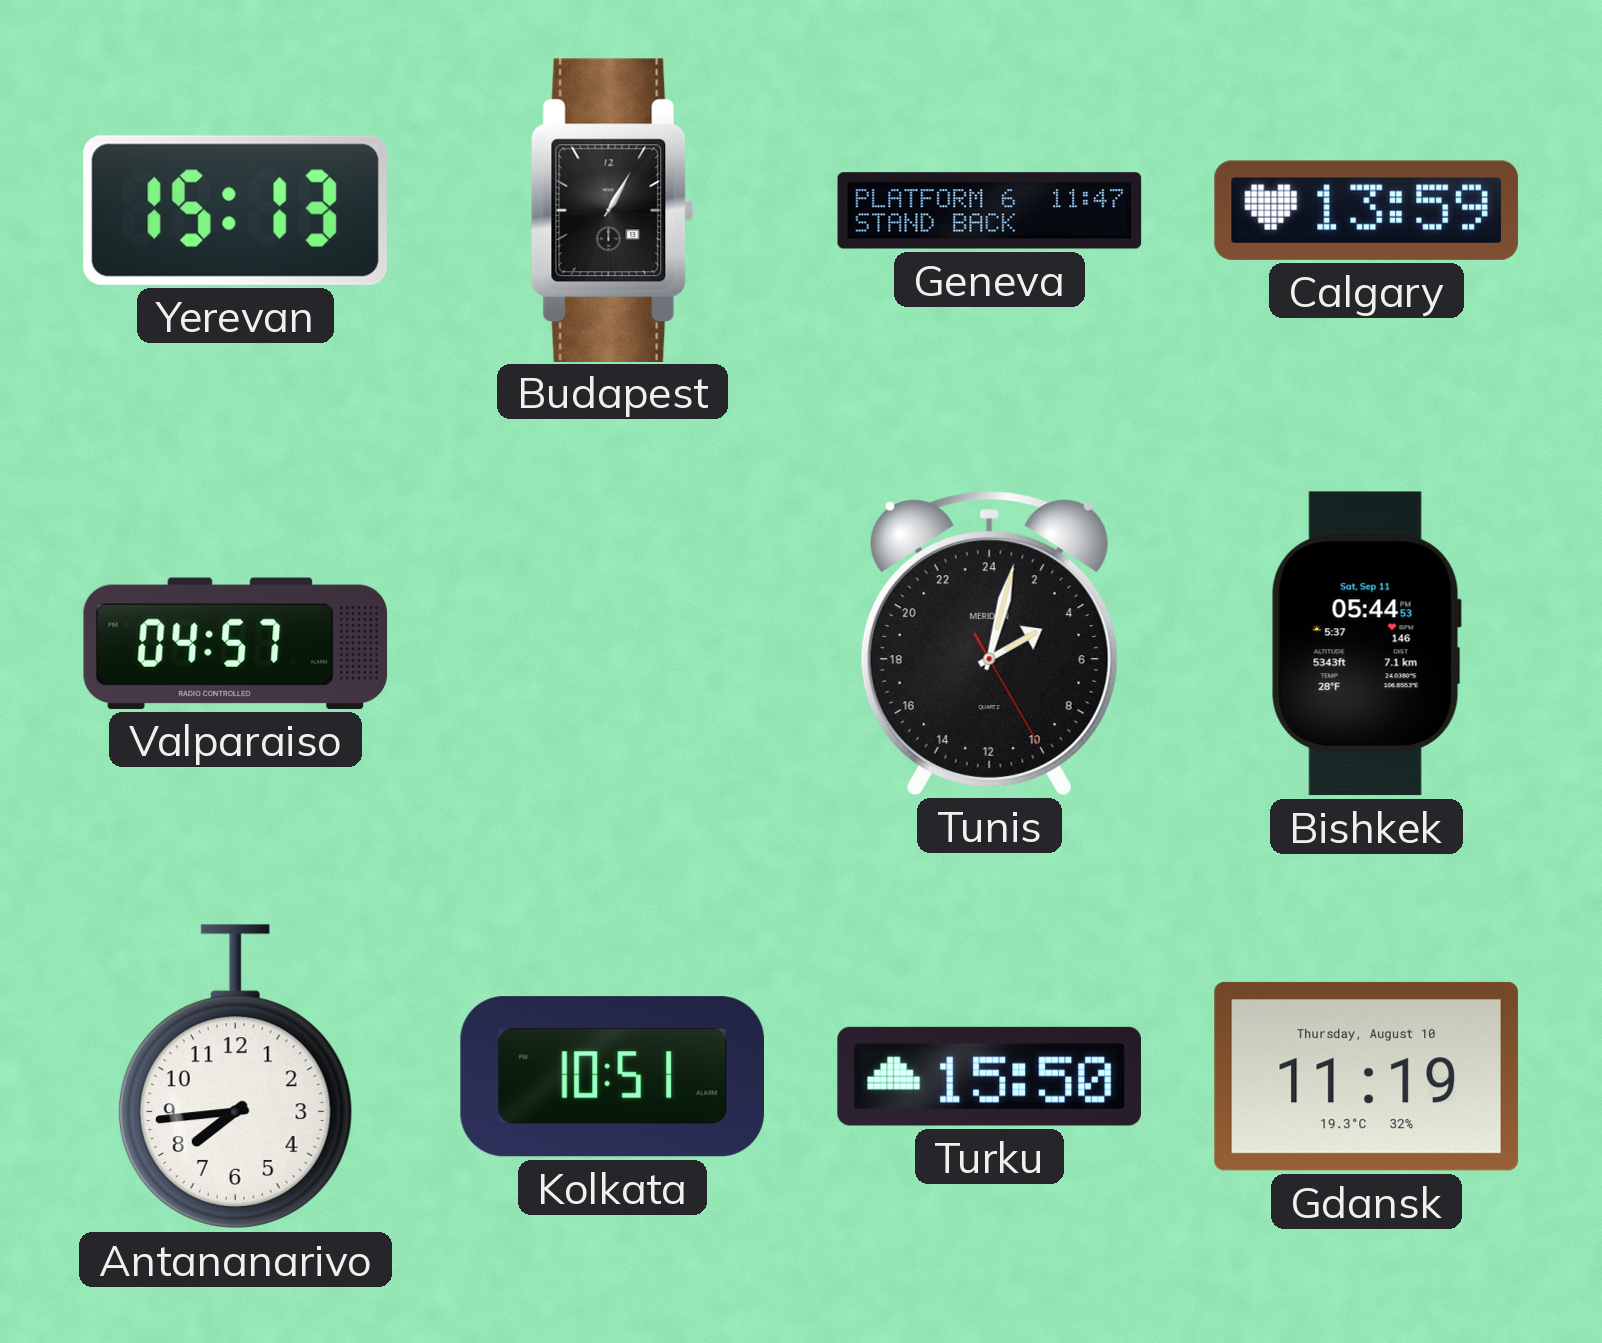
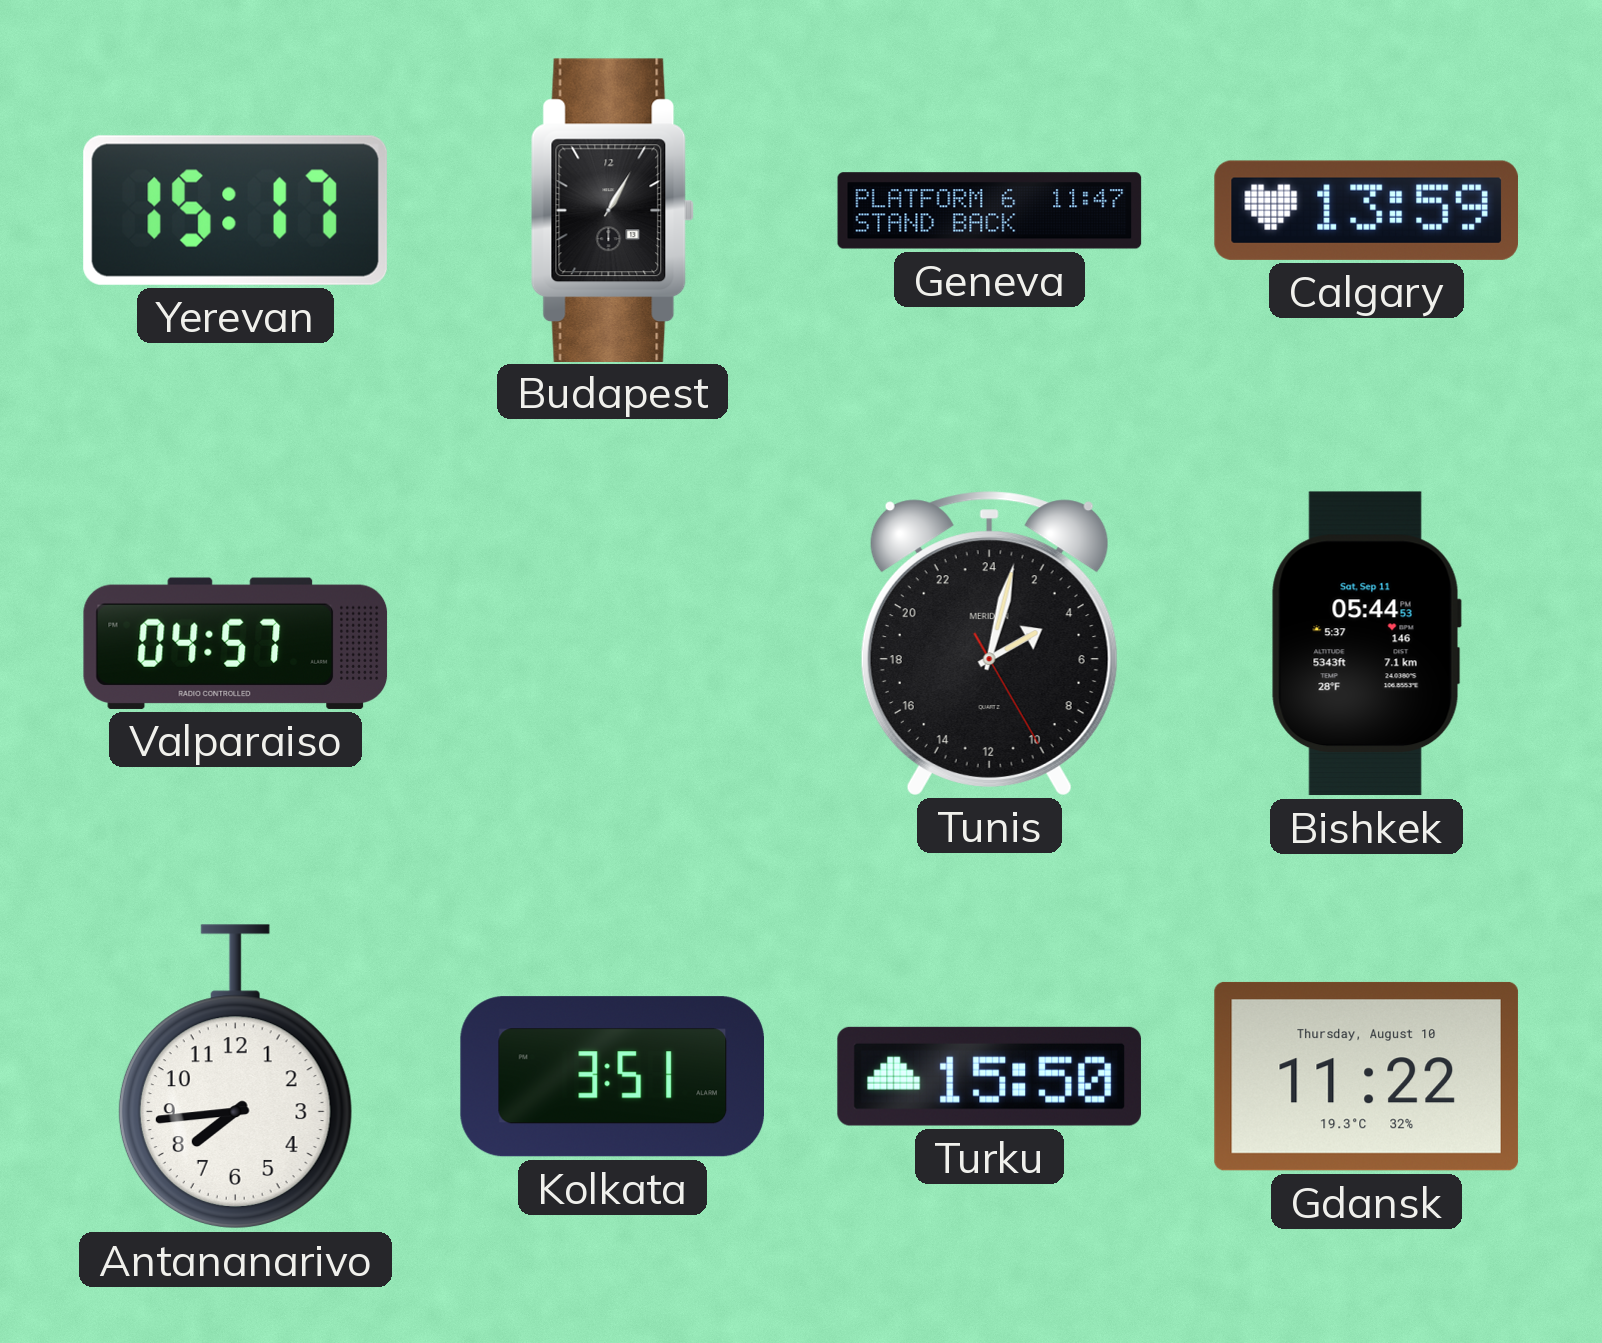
Yerevan: 15:13 -> 15:17
Kolkata: 10:51 -> 3:51
Gdansk: 11:19 -> 11:22
